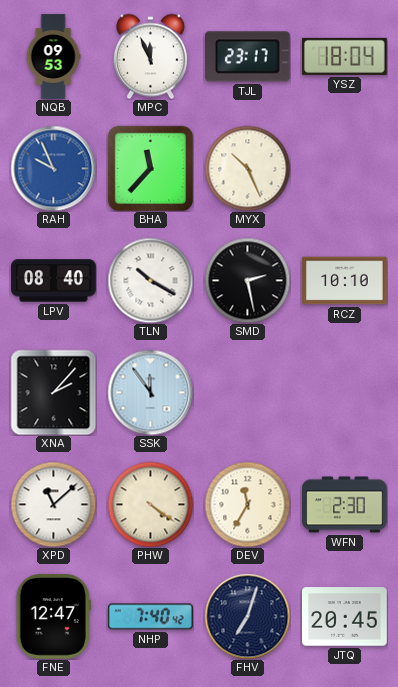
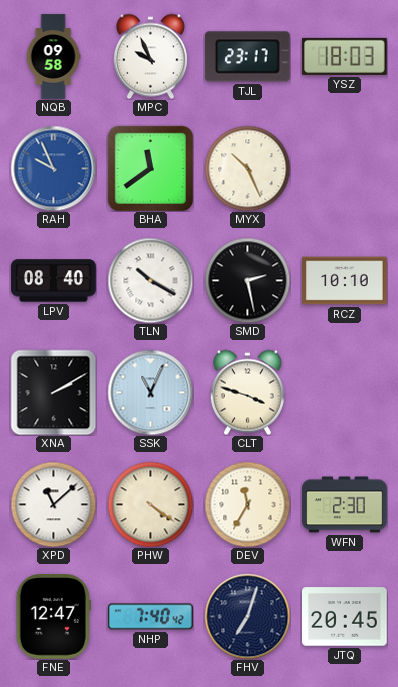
NQB: 09:53 -> 09:58
MPC: 11:56 -> 9:56
YSZ: 18:04 -> 18:03
BHA: 11:37 -> 11:39
XNA: 2:07 -> 2:10
SSK: 11:54 -> 11:04
CLT: none -> 3:48
